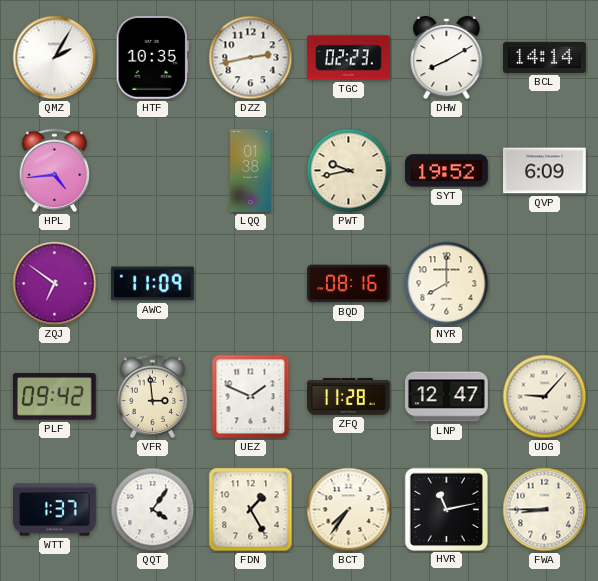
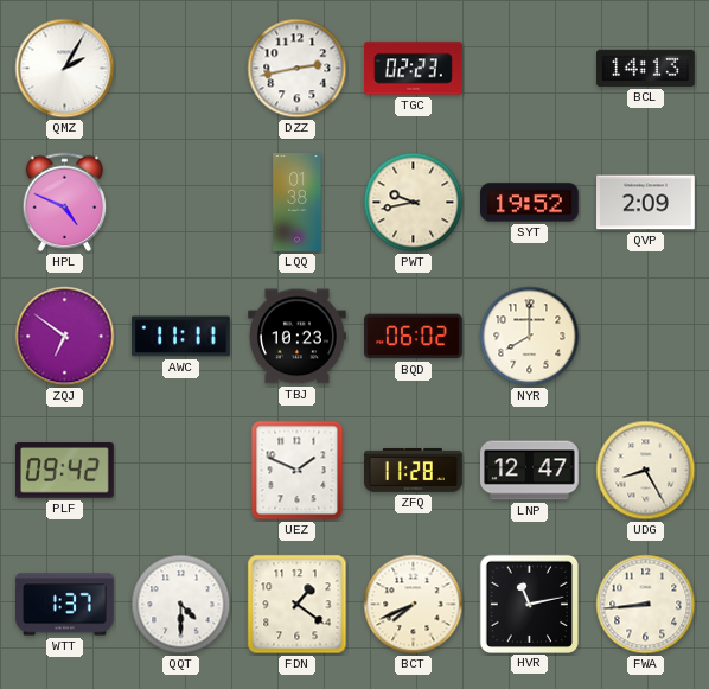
HTF: 10:35 -> none
DHW: 8:10 -> none
BCL: 14:14 -> 14:13
HPL: 4:44 -> 4:49
QVP: 6:09 -> 2:09
AWC: 11:09 -> 11:11
TBJ: none -> 10:23
BQD: 08:16 -> 06:02
VFR: 2:59 -> none
UDG: 9:07 -> 8:25
QQT: 4:06 -> 4:30
FDN: 1:25 -> 1:21
BCT: 7:36 -> 7:41
FWA: 8:45 -> 8:44
